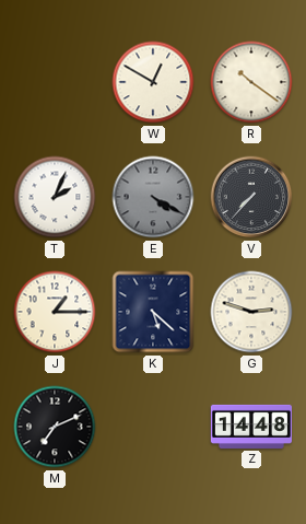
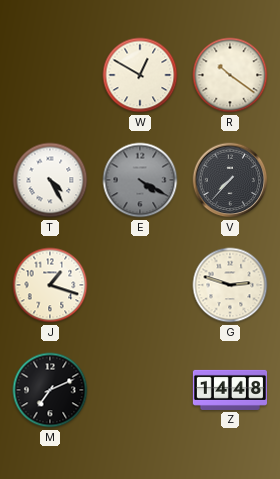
T: 2:04 -> 4:25
J: 1:15 -> 1:18
K: 5:22 -> none
